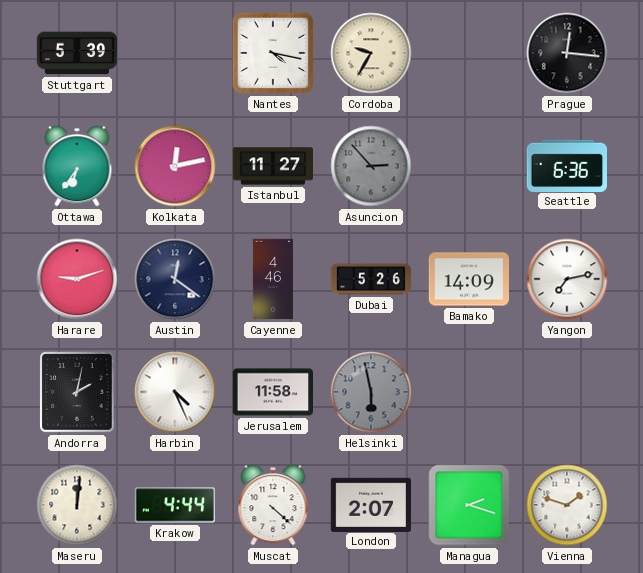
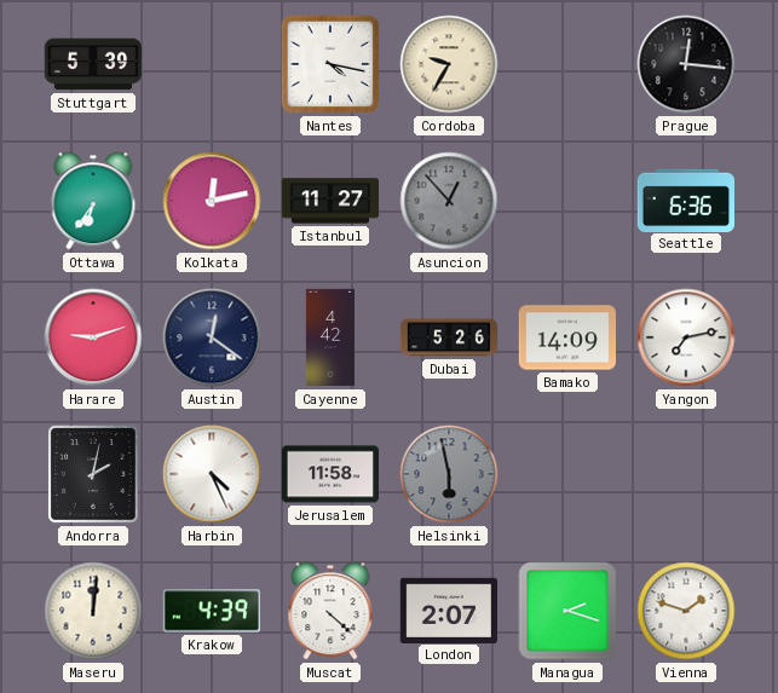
Asuncion: 2:53 -> 12:53
Cayenne: 4:46 -> 4:42
Krakow: 4:44 -> 4:39
